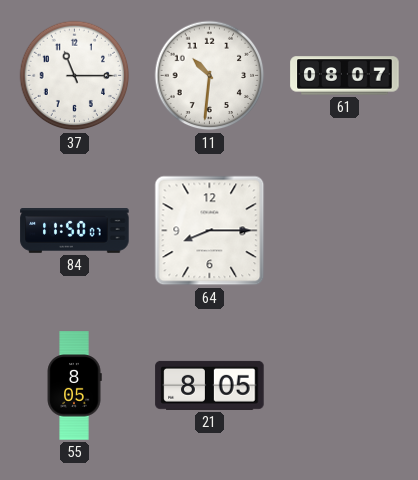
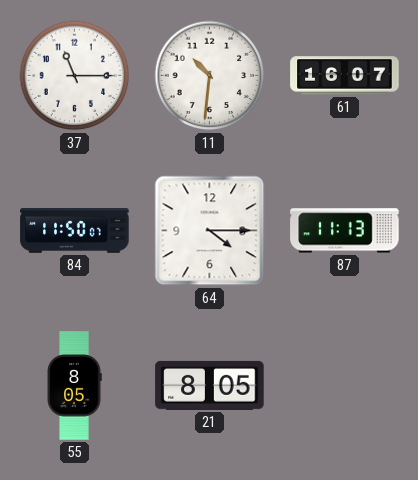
61: 08:07 -> 16:07
64: 8:15 -> 4:15
87: none -> 11:13
